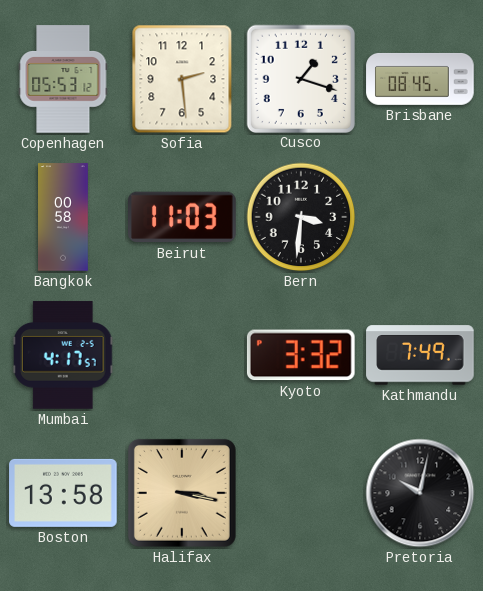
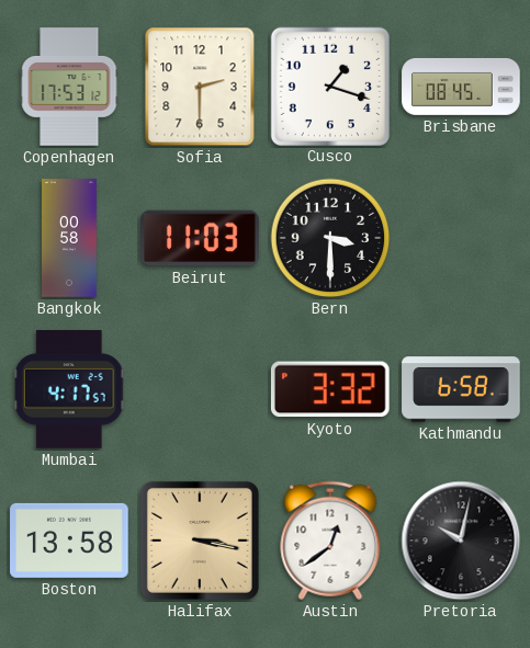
Copenhagen: 05:53 -> 17:53
Sofia: 2:29 -> 2:30
Bern: 3:31 -> 3:30
Kathmandu: 7:49 -> 6:58
Austin: none -> 12:39
